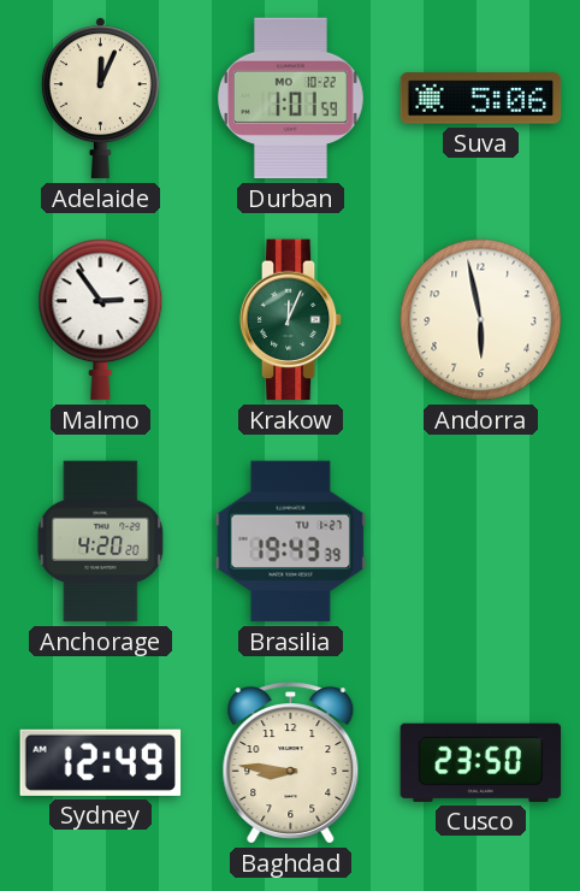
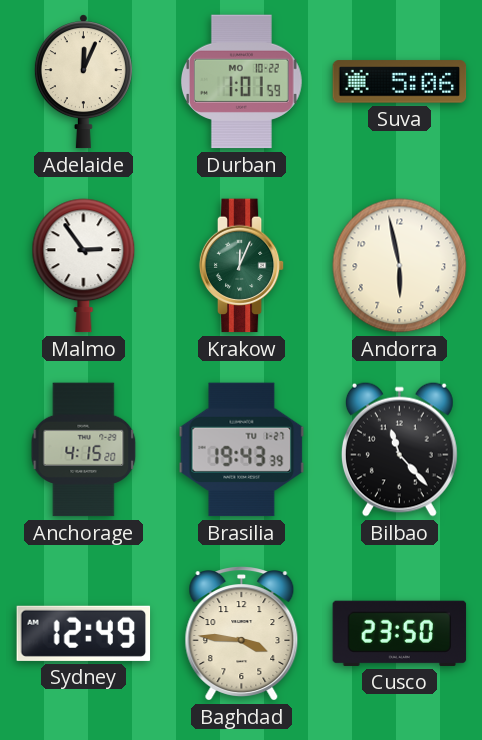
Anchorage: 4:20 -> 4:15
Bilbao: none -> 11:23
Baghdad: 8:46 -> 3:46
